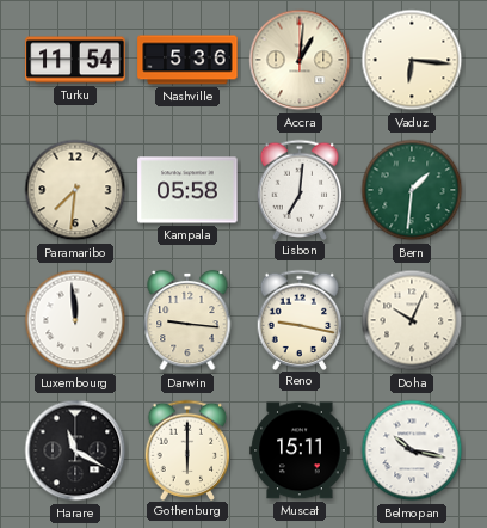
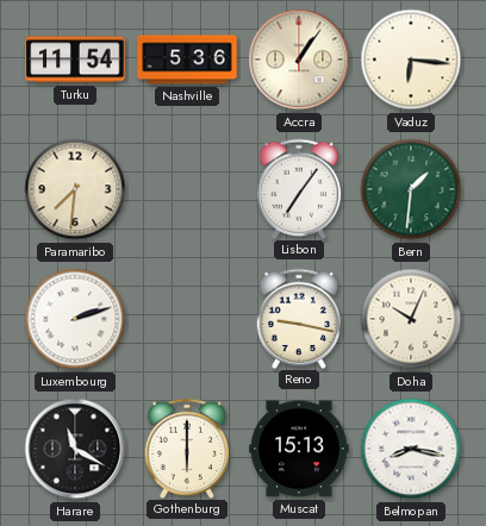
Accra: 1:01 -> 1:06
Kampala: 05:58 -> none
Lisbon: 7:01 -> 7:06
Luxembourg: 11:59 -> 2:12
Darwin: 9:16 -> none
Muscat: 15:11 -> 15:13
Belmopan: 10:17 -> 8:17
